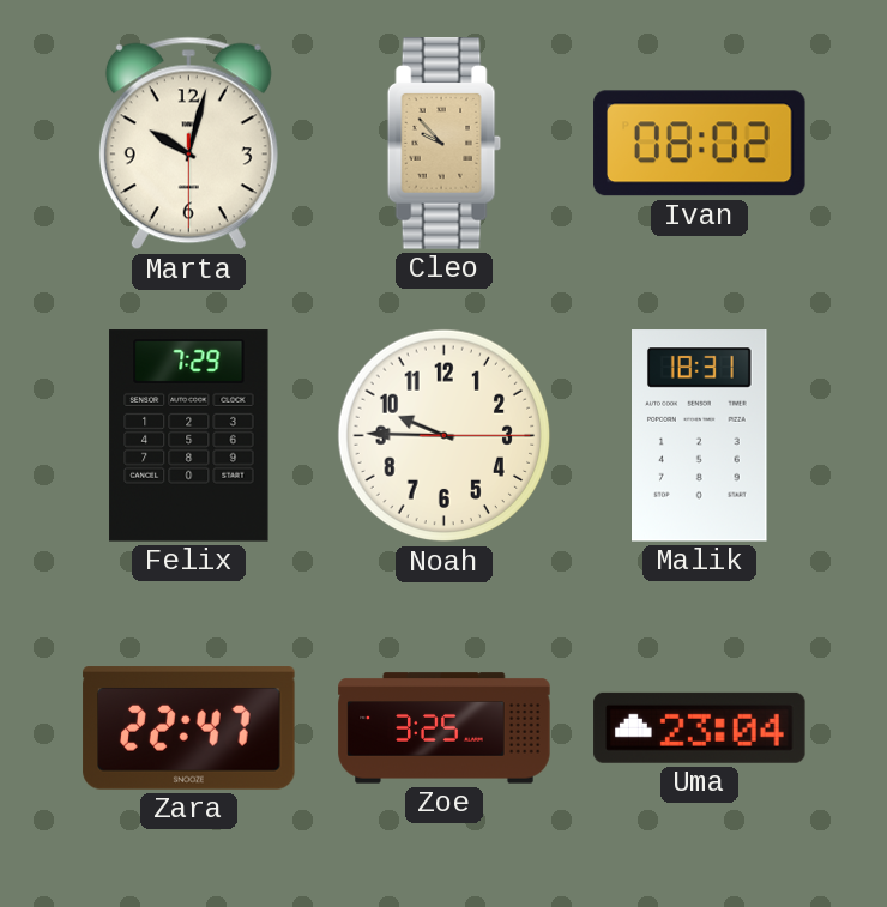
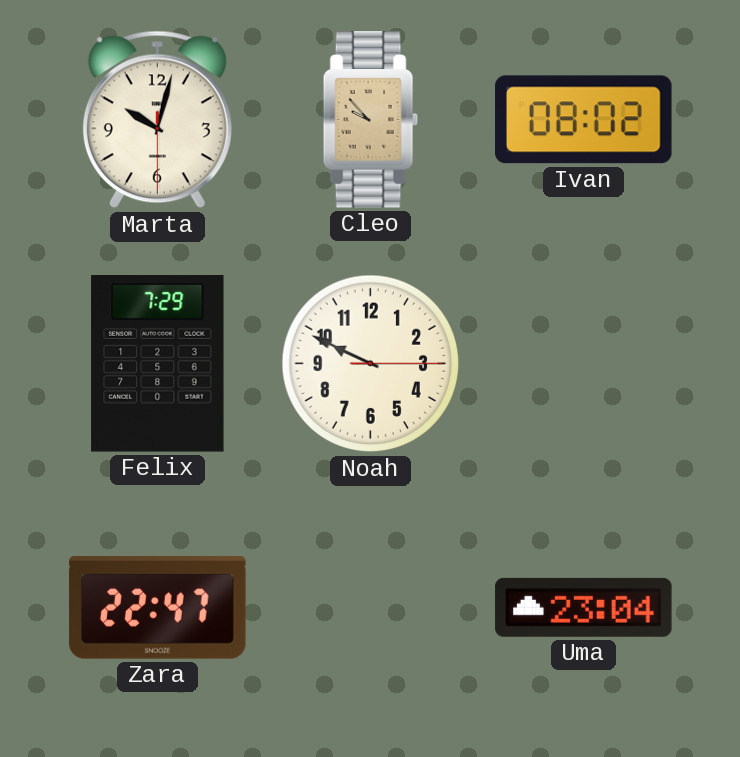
Noah: 9:45 -> 9:49
Malik: 18:31 -> none
Zoe: 3:25 -> none
